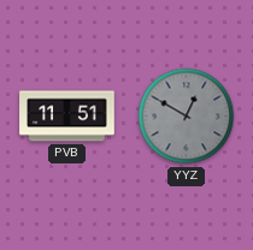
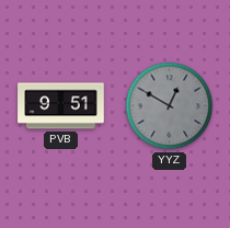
PVB: 11:51 -> 9:51
